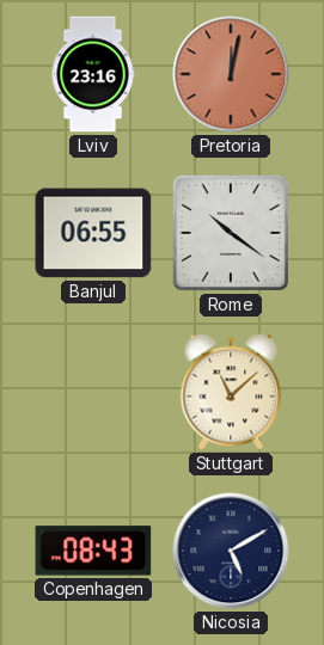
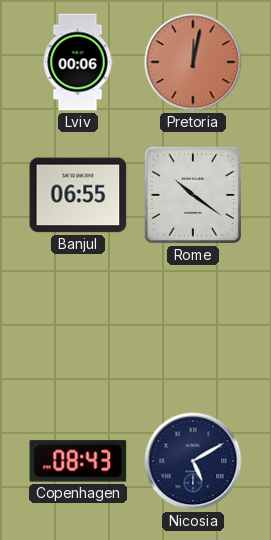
Lviv: 23:16 -> 00:06
Stuttgart: 11:08 -> none
